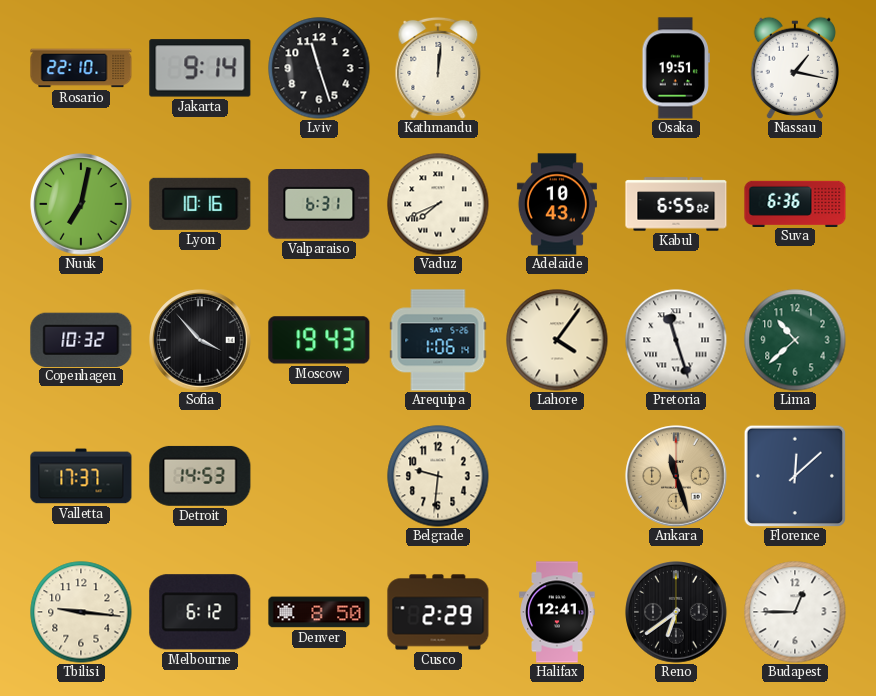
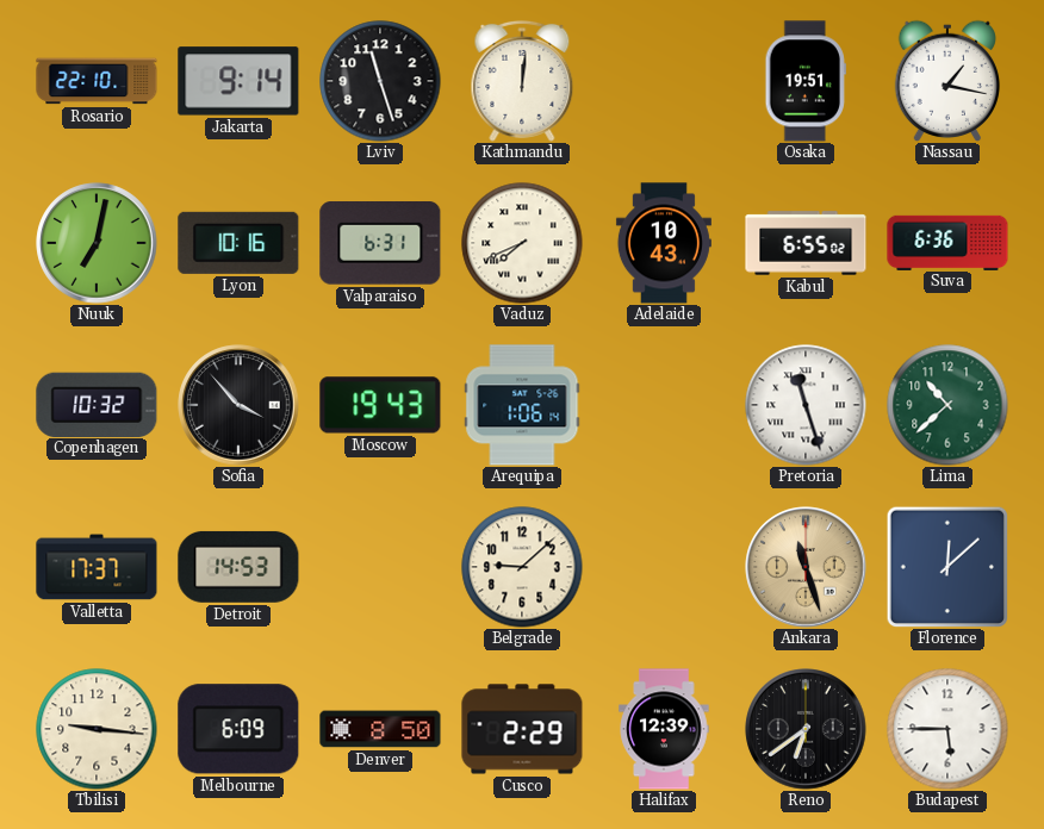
Lahore: 4:06 -> none
Belgrade: 9:31 -> 9:08
Melbourne: 6:12 -> 6:09
Halifax: 12:41 -> 12:39
Budapest: 12:45 -> 5:45
